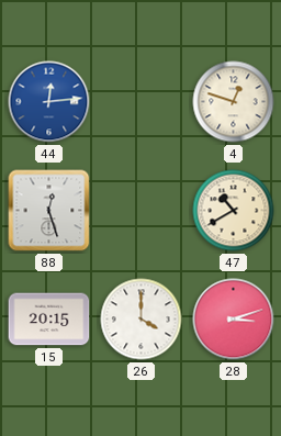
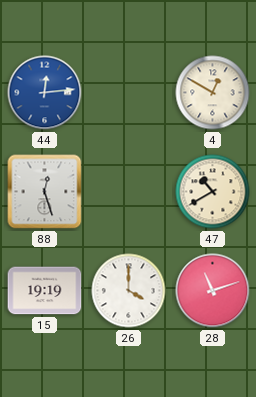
4: 12:48 -> 12:50
15: 20:15 -> 19:19
28: 3:12 -> 11:12
